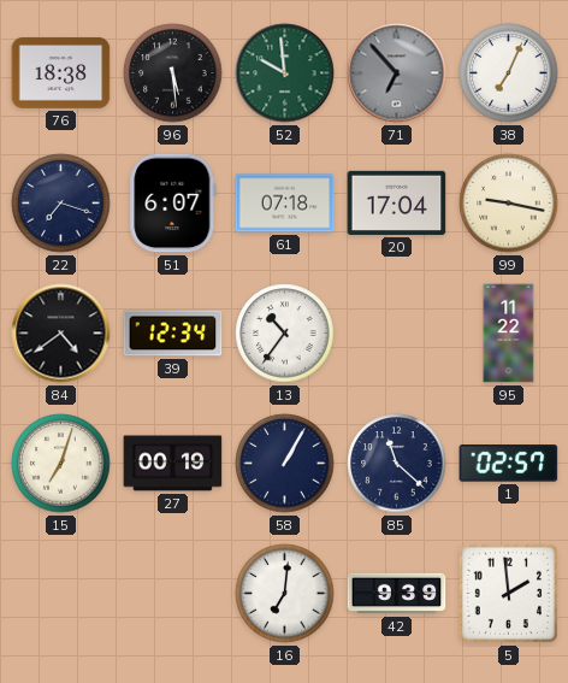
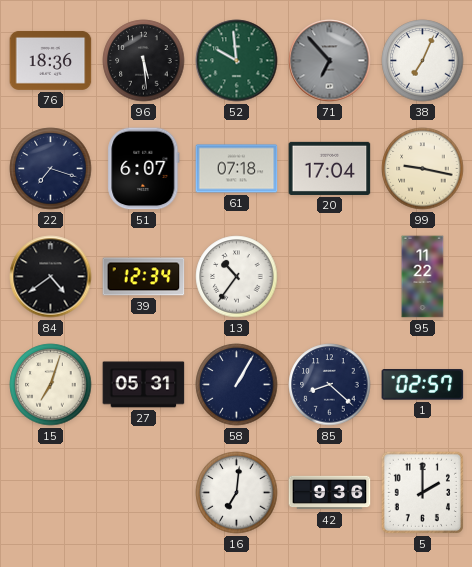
76: 18:38 -> 18:36
27: 00:19 -> 05:31
85: 11:22 -> 8:22
42: 9:39 -> 9:36
5: 1:59 -> 2:00
